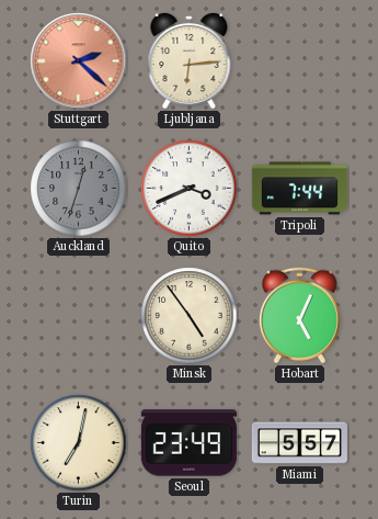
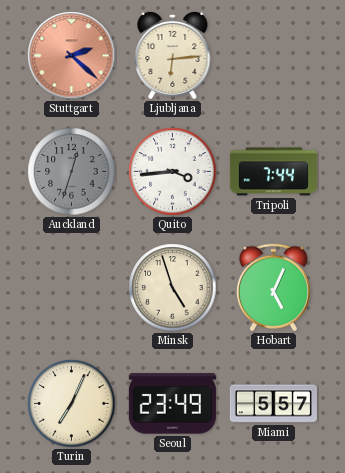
Quito: 3:41 -> 3:44
Minsk: 4:54 -> 4:57
Turin: 7:02 -> 7:04
